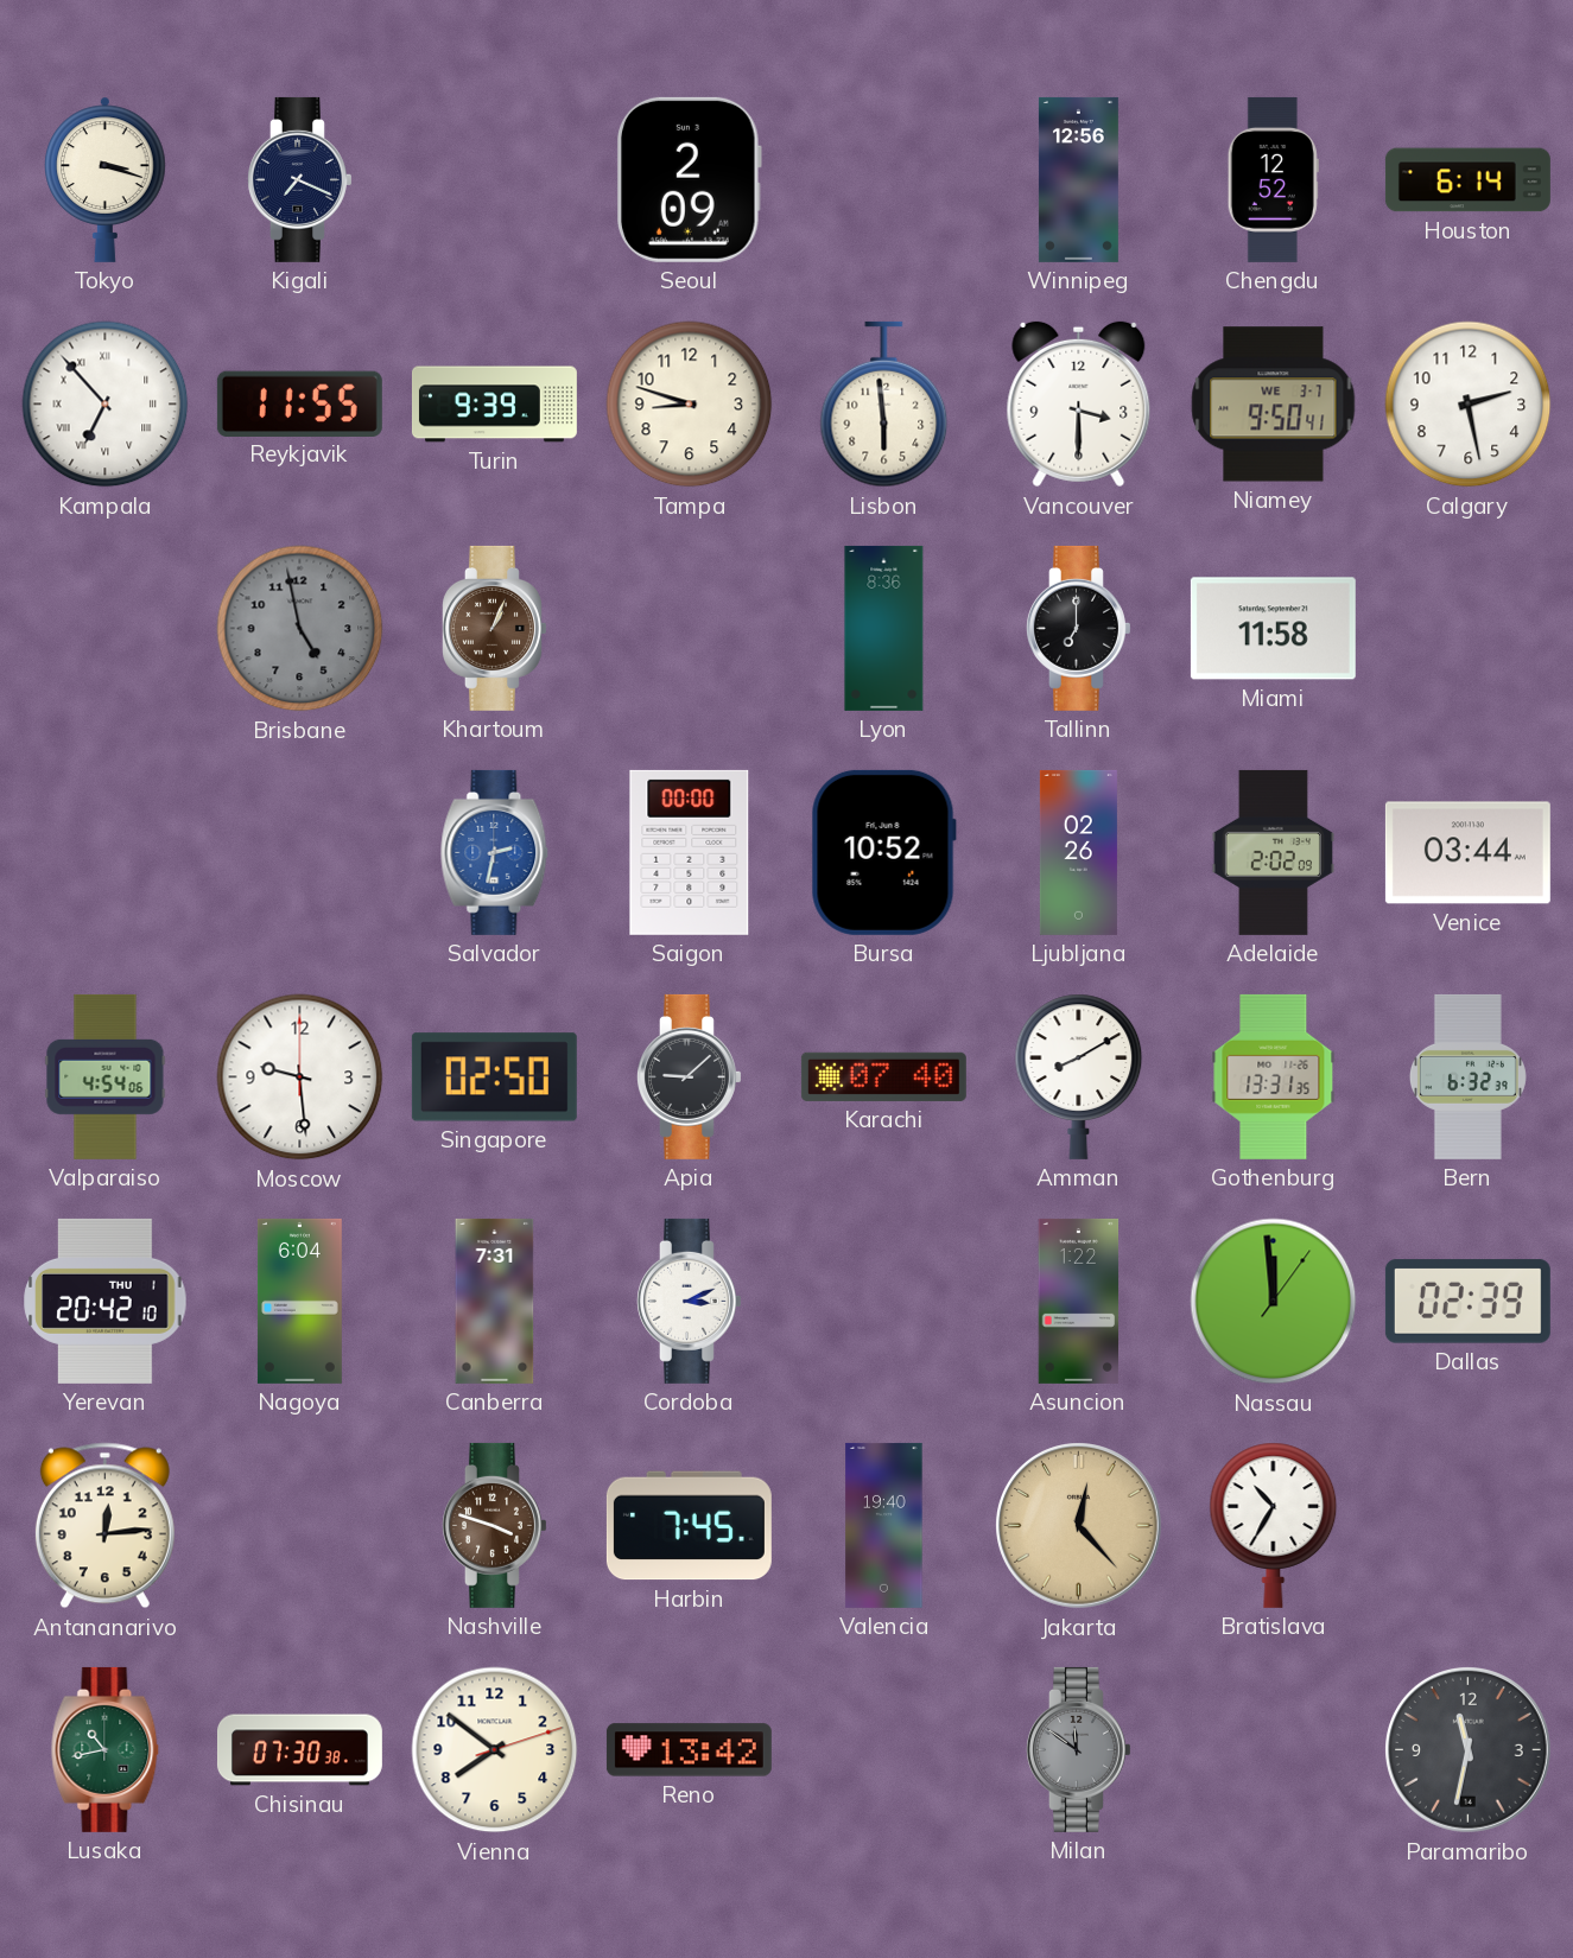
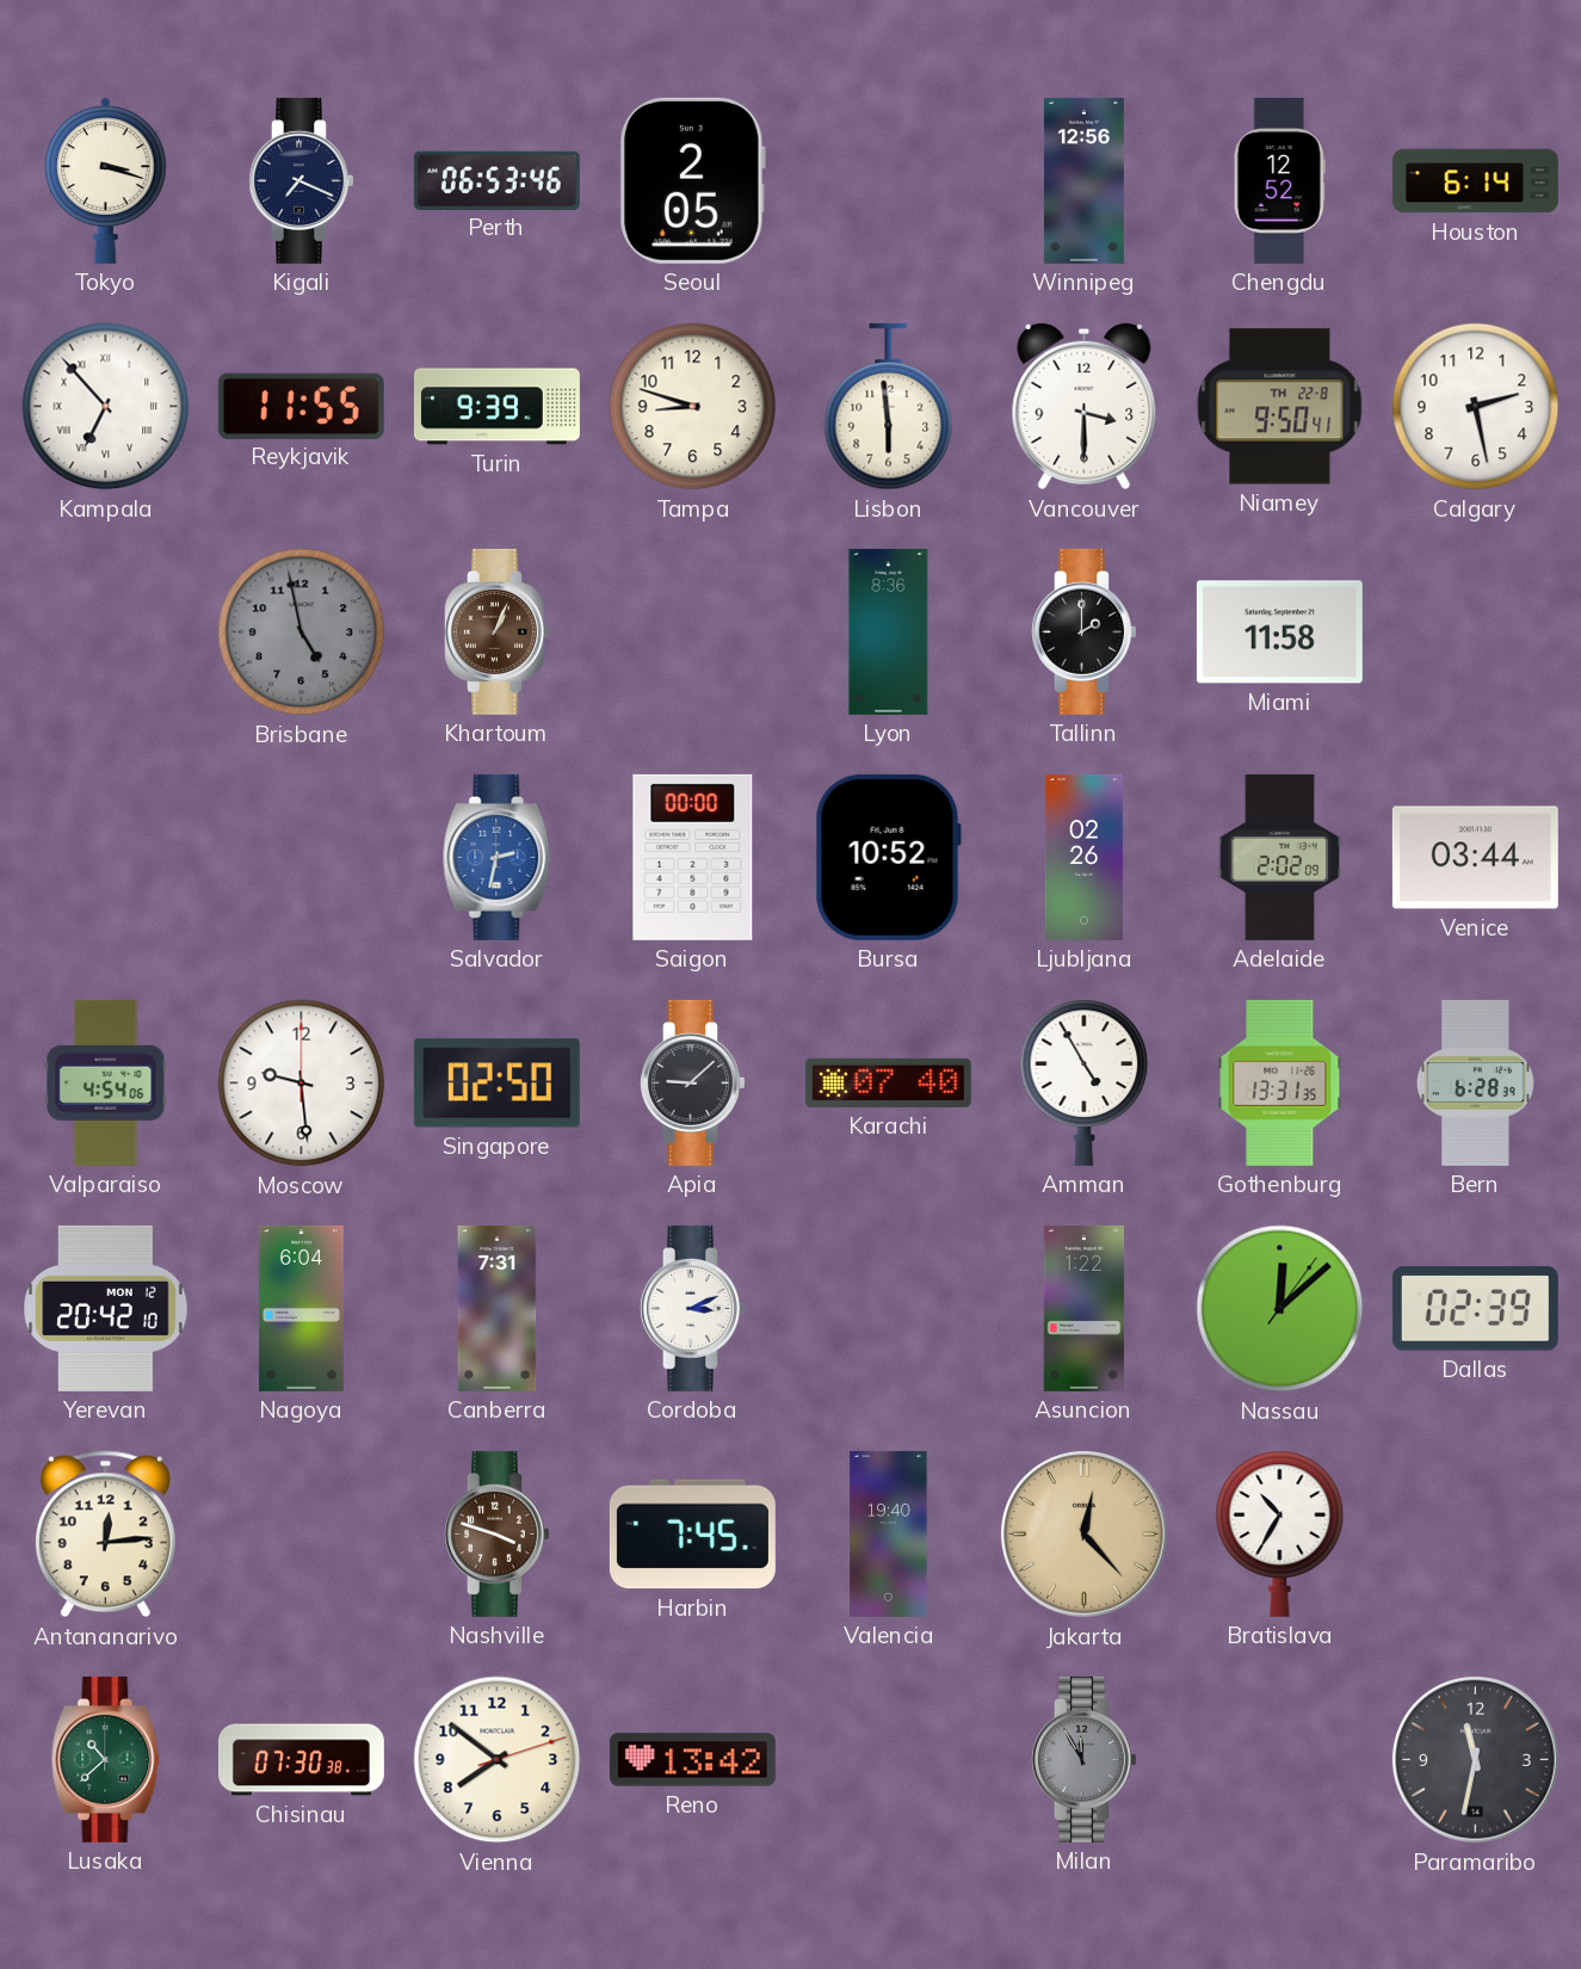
Perth: none -> 06:53
Seoul: 2:09 -> 2:05
Niamey date: WE 3-7 -> TH 22-8
Tallinn: 7:00 -> 2:00
Amman: 8:10 -> 4:55
Bern: 6:32 -> 6:28
Yerevan date: THU 1 -> MON 12
Nassau: 11:59 -> 12:08
Lusaka: 10:43 -> 10:38
Milan: 11:51 -> 11:55
